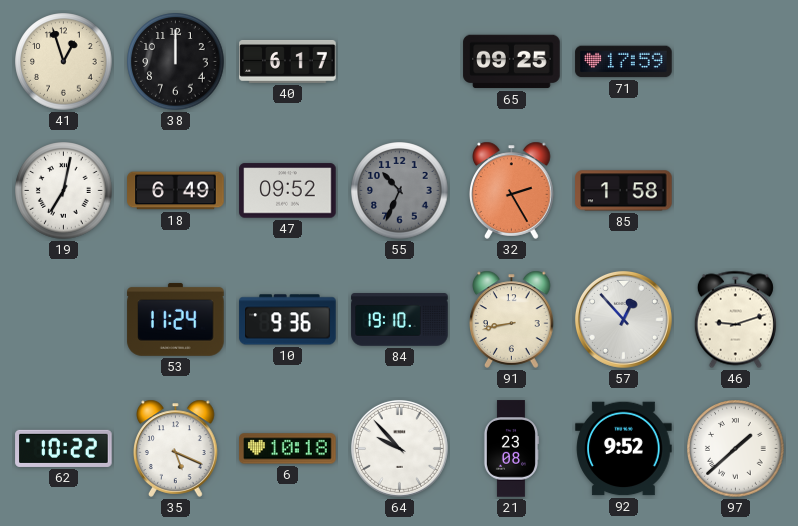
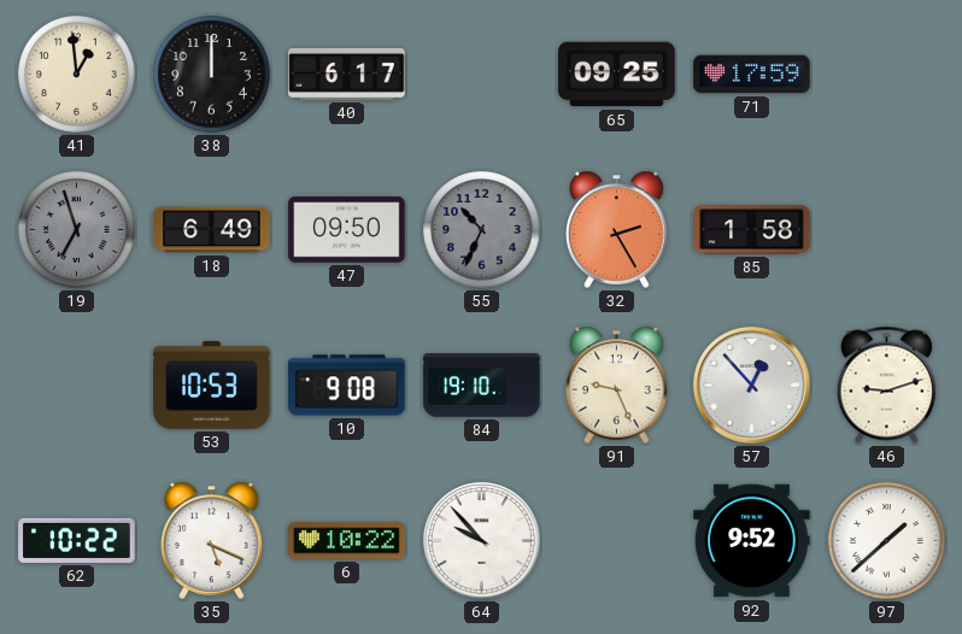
41: 12:57 -> 12:59
19: 7:02 -> 6:57
19 dial: white -> grey
47: 09:52 -> 09:50
53: 11:24 -> 10:53
10: 9:36 -> 9:08
91: 8:43 -> 9:26
6: 10:18 -> 10:22
21: 23:08 -> none
